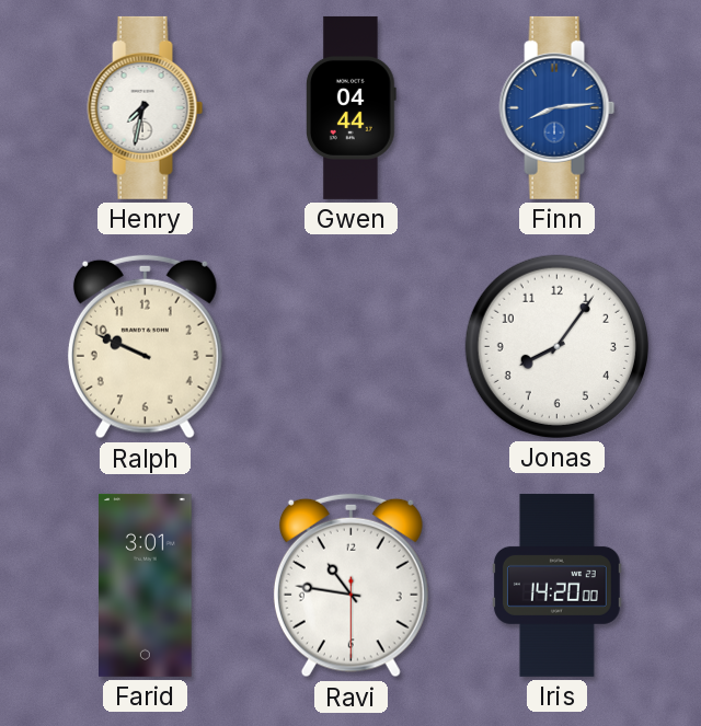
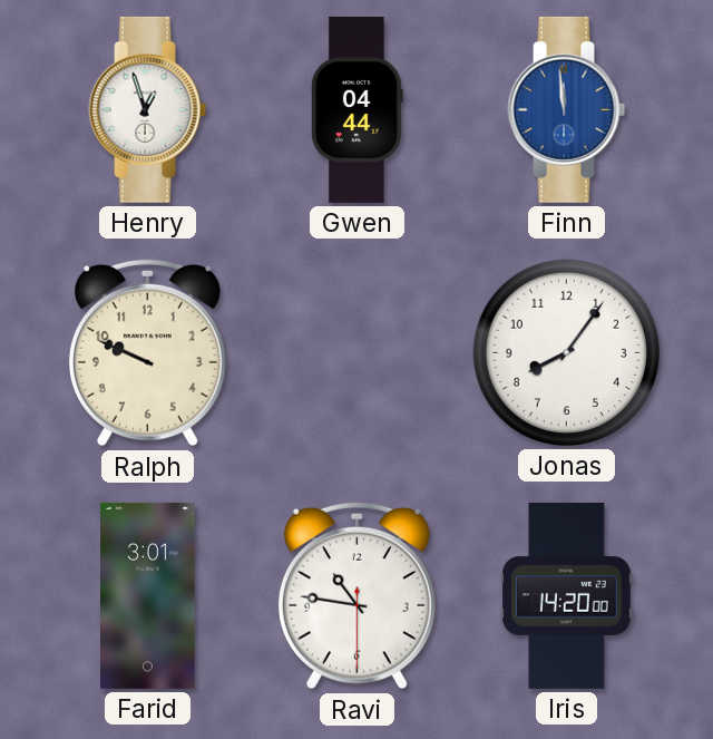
Henry: 7:32 -> 12:57
Finn: 8:14 -> 11:59
